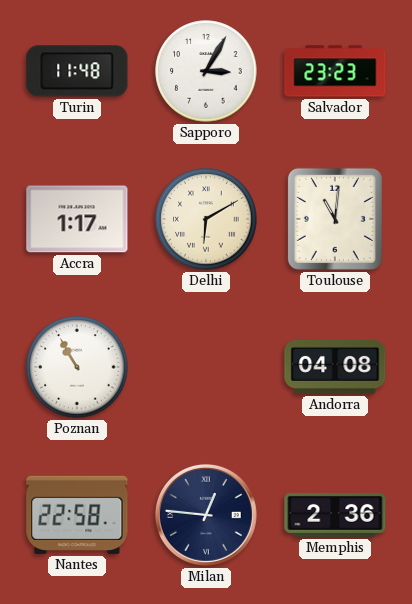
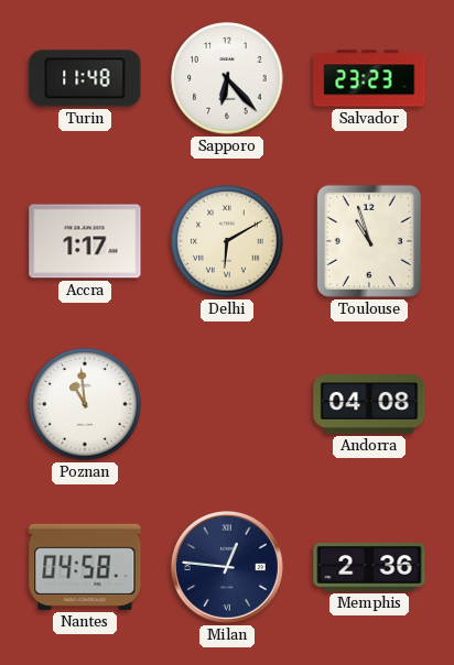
Sapporo: 3:05 -> 6:23
Toulouse: 11:01 -> 10:57
Poznan: 10:55 -> 10:59
Nantes: 22:58 -> 04:58
